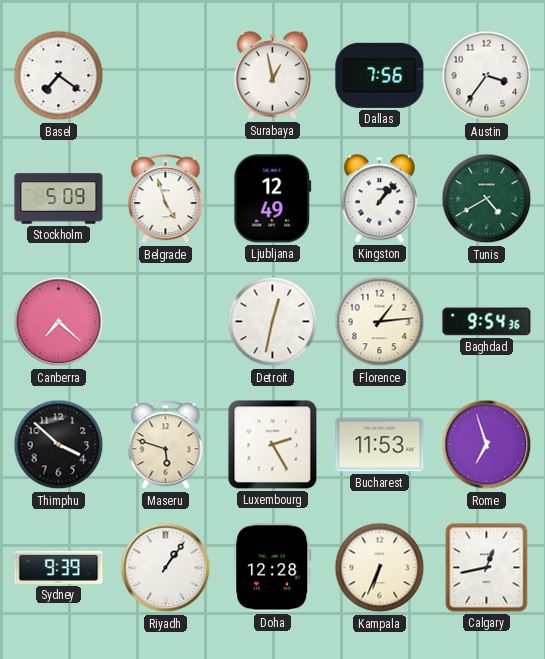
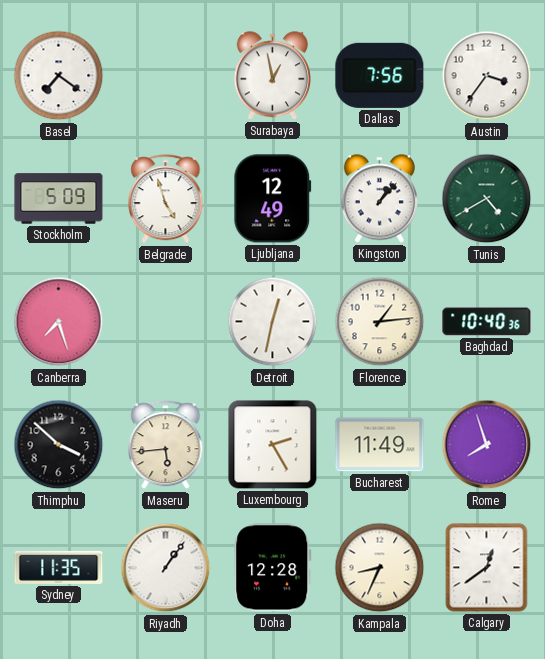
Canberra: 7:22 -> 7:27
Baghdad: 9:54 -> 10:40
Maseru: 5:48 -> 5:44
Bucharest: 11:53 -> 11:49
Rome: 6:57 -> 7:57
Sydney: 9:39 -> 11:35
Kampala: 6:34 -> 8:34
Calgary: 12:43 -> 12:39
